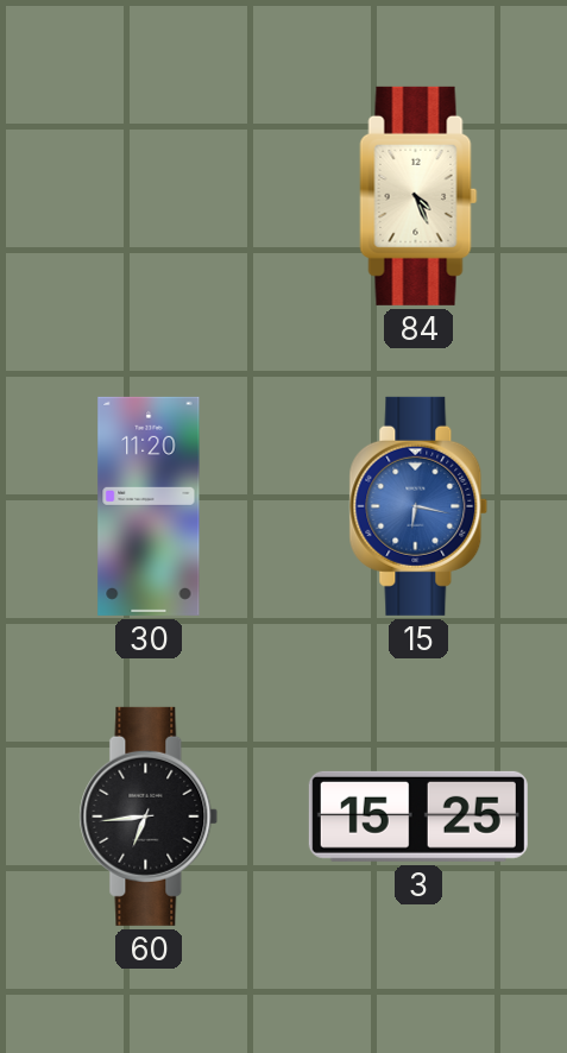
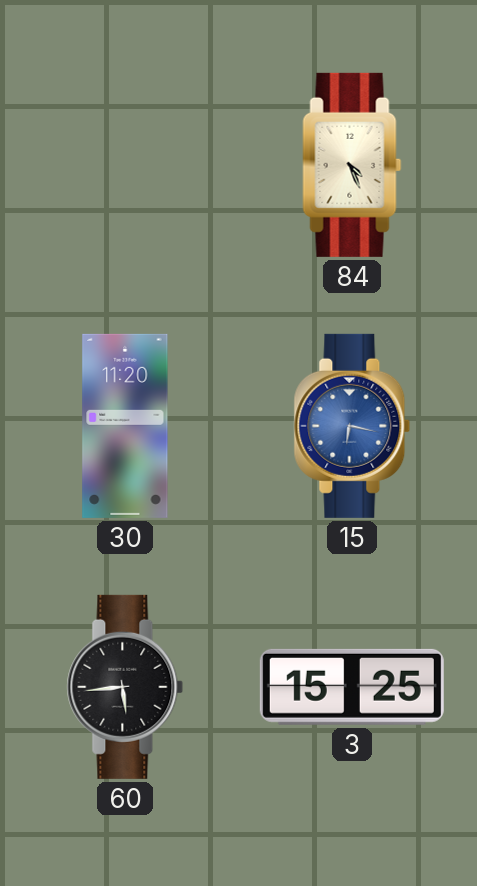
60: 6:44 -> 5:44
